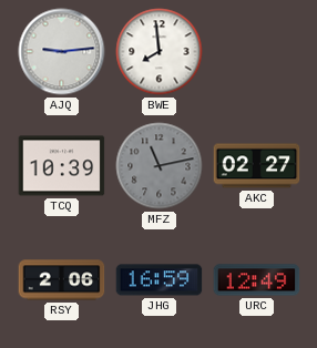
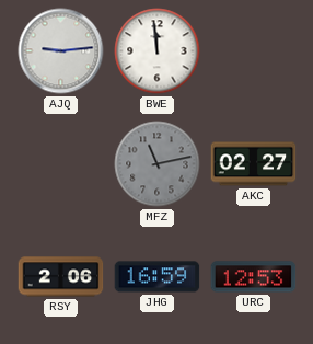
BWE: 7:59 -> 11:59
TCQ: 10:39 -> none
URC: 12:49 -> 12:53
